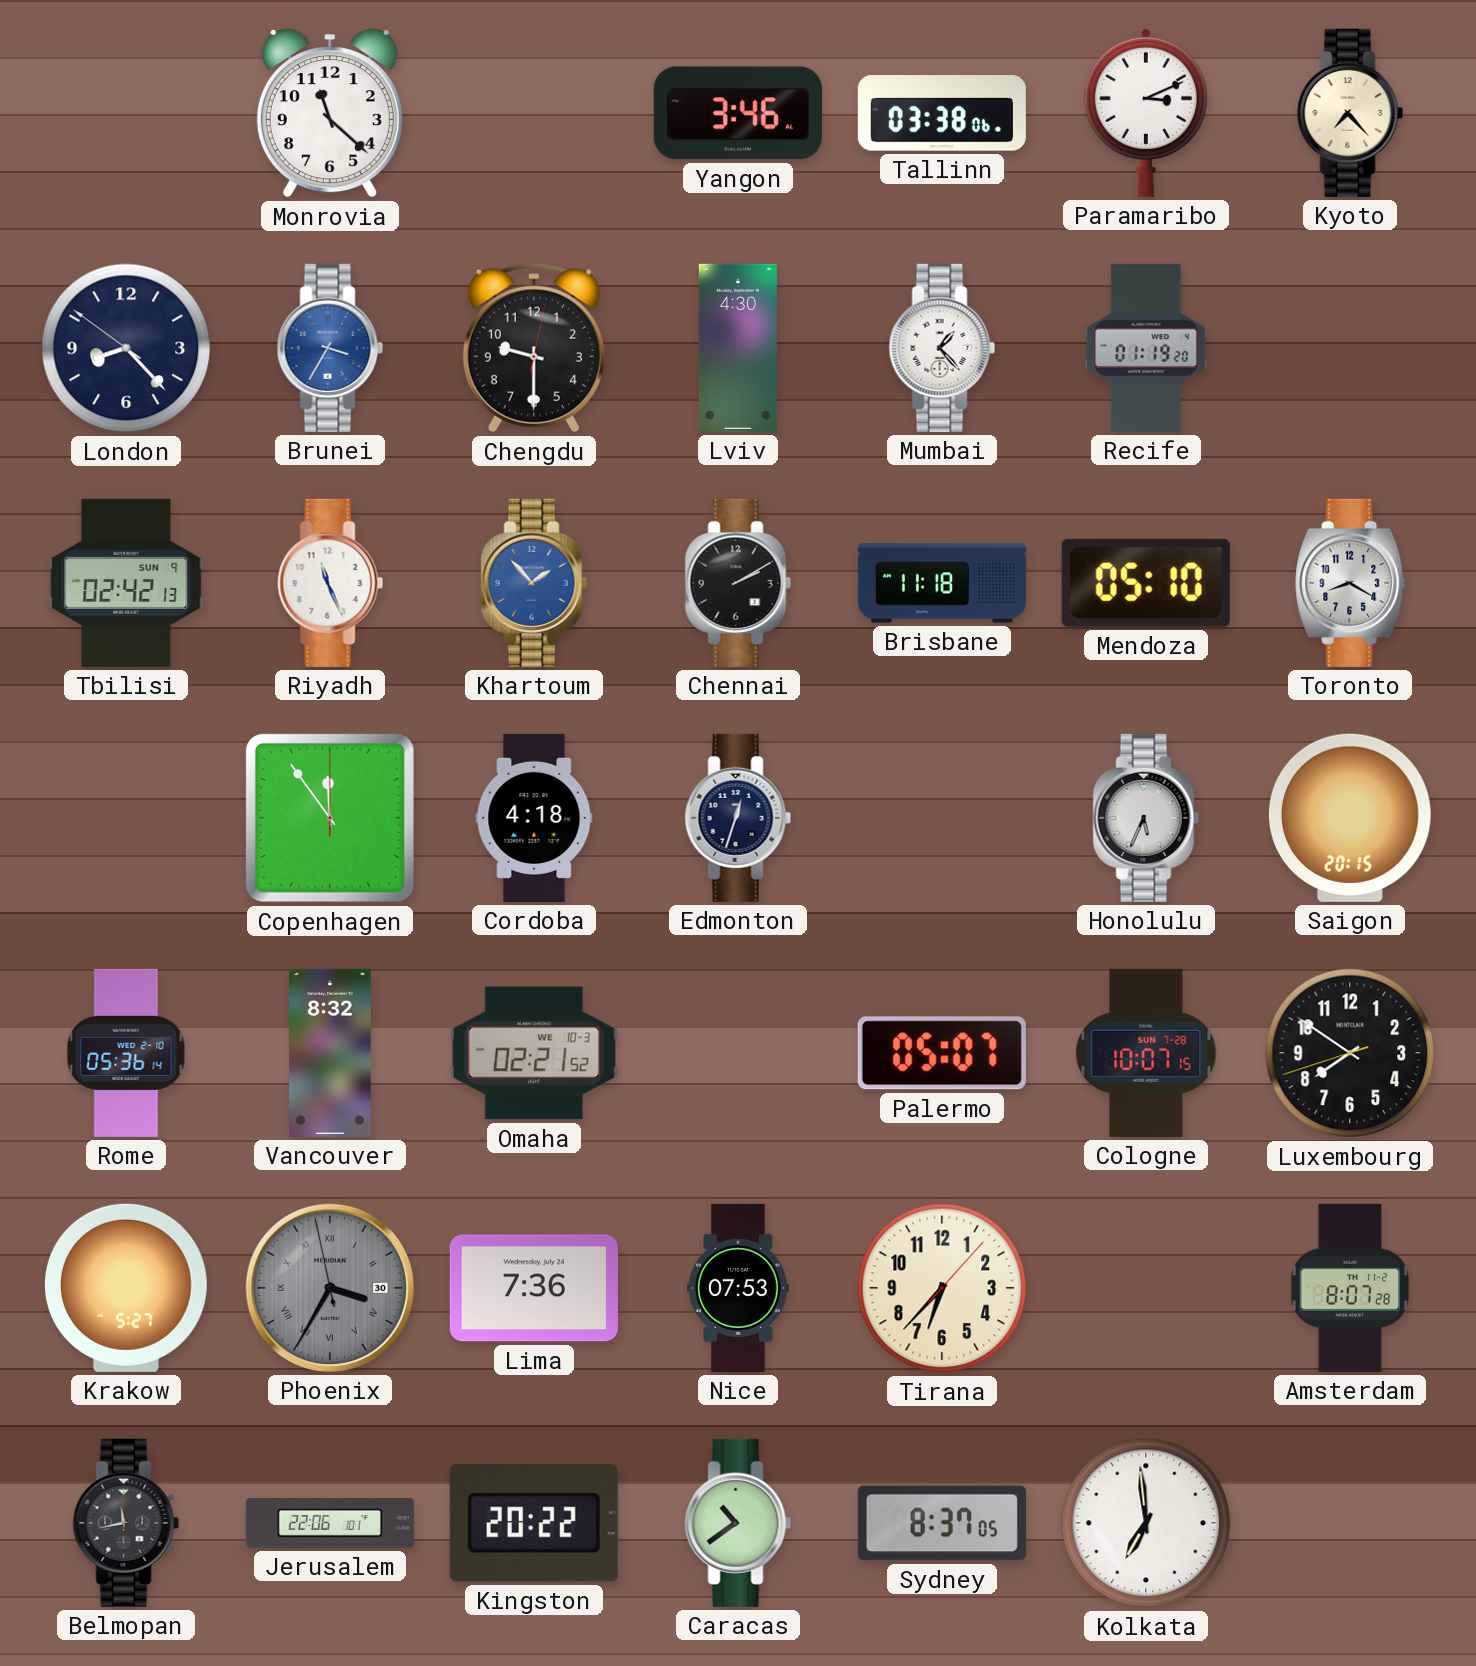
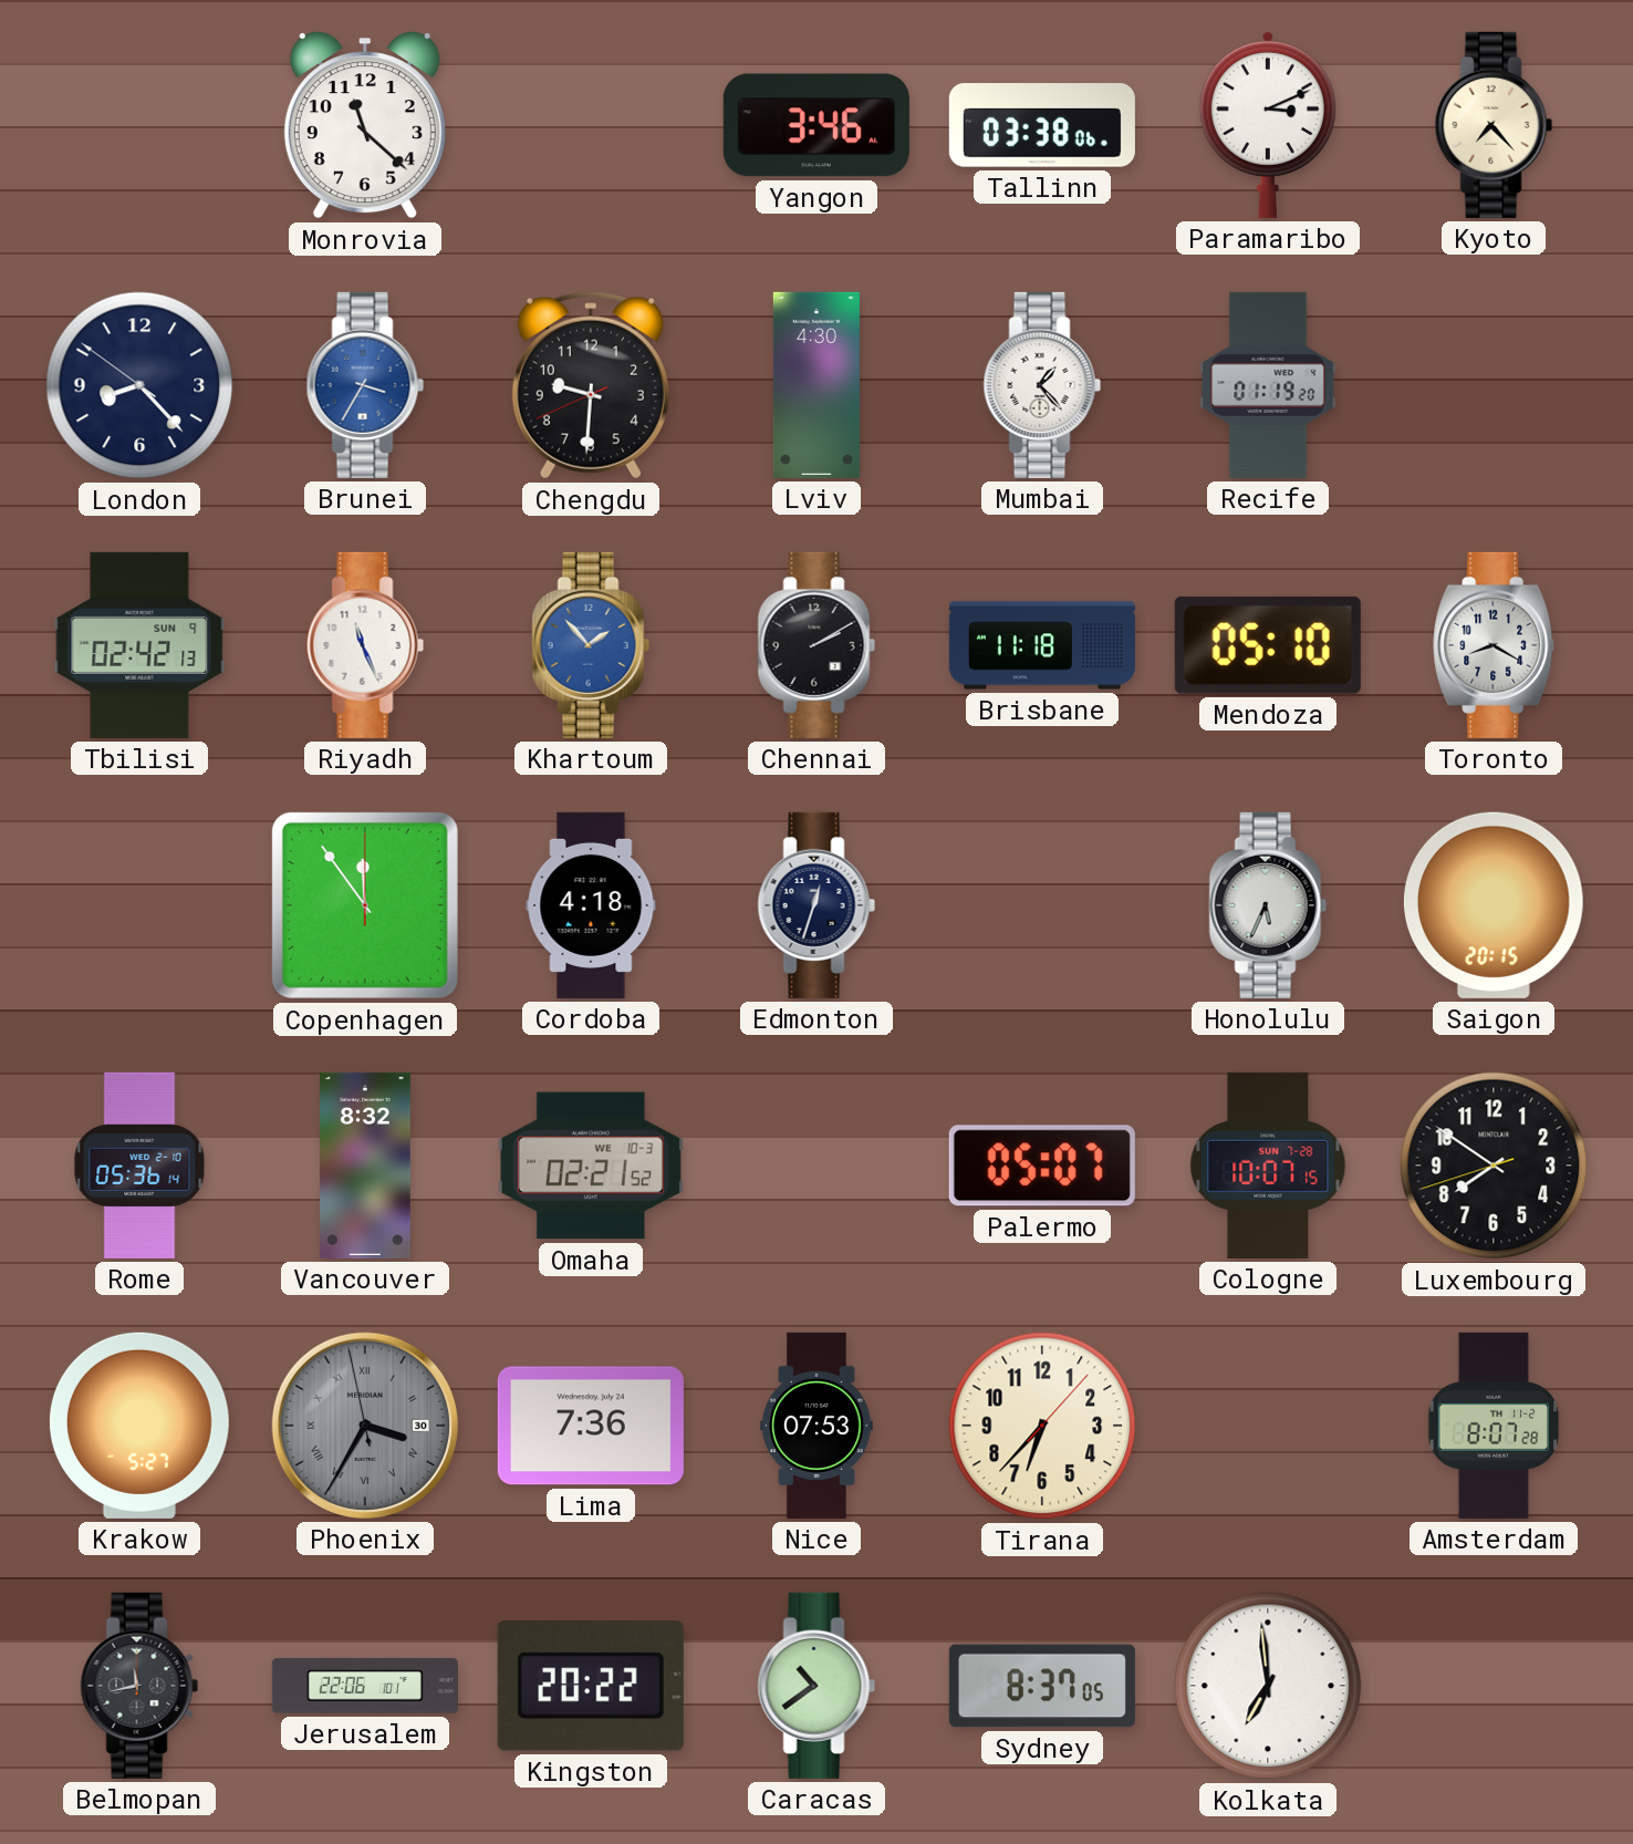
Chengdu: 9:30:02 -> 9:30:41
